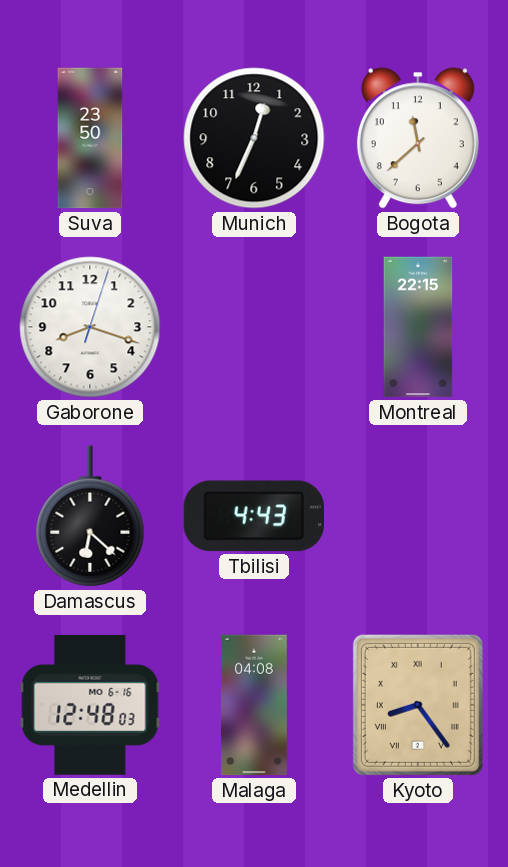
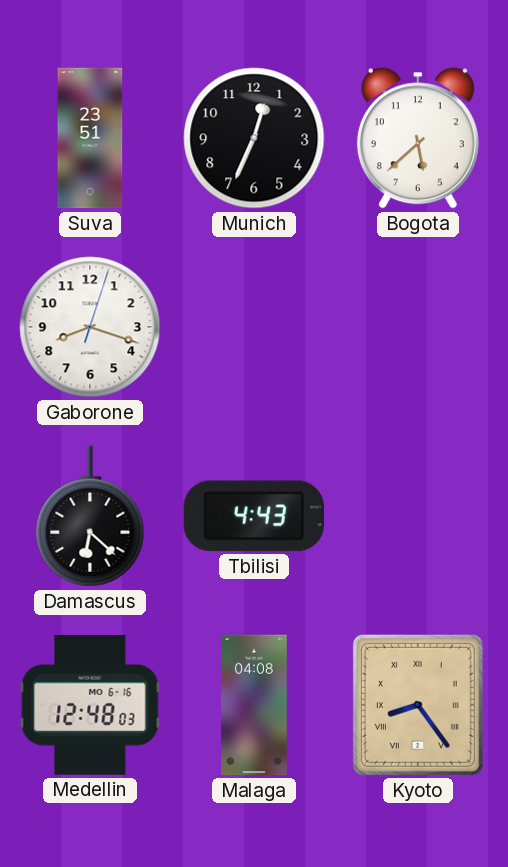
Suva: 23:50 -> 23:51
Bogota: 11:38 -> 5:38
Montreal: 22:15 -> none
